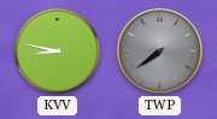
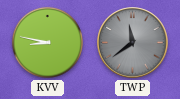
TWP: 7:39 -> 11:39
